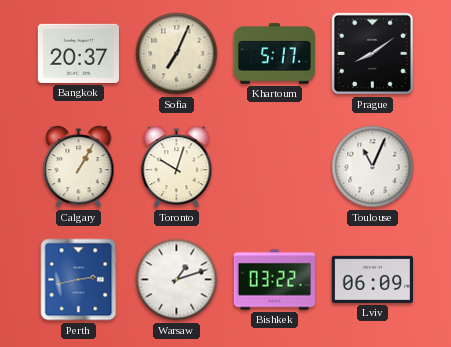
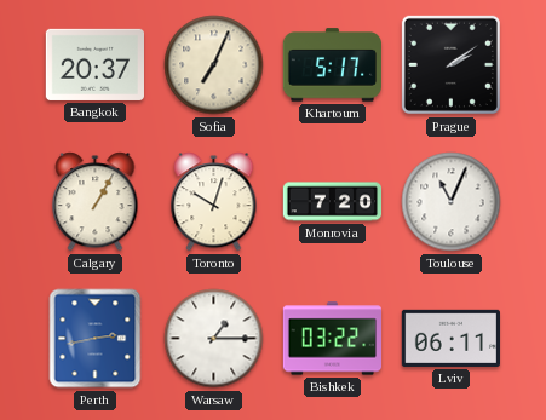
Prague: 8:09 -> 2:09
Monrovia: none -> 7:20
Warsaw: 1:12 -> 1:15
Lviv: 06:09 -> 06:11
